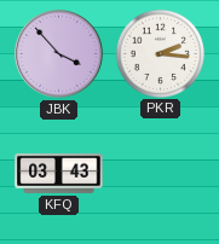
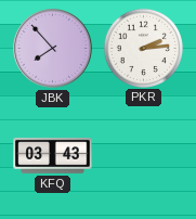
JBK: 3:53 -> 7:53
PKR: 2:16 -> 2:14
